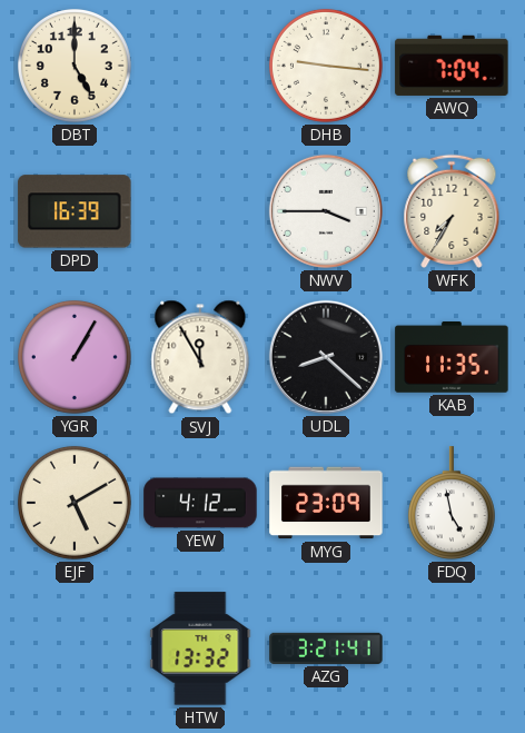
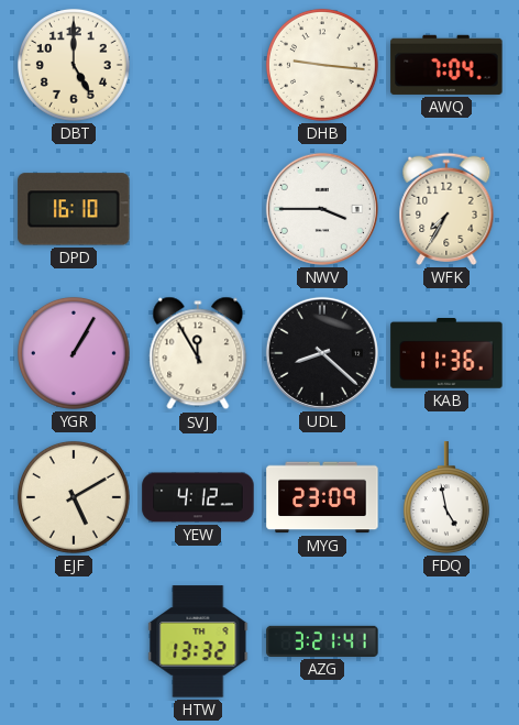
DPD: 16:39 -> 16:10
KAB: 11:35 -> 11:36
